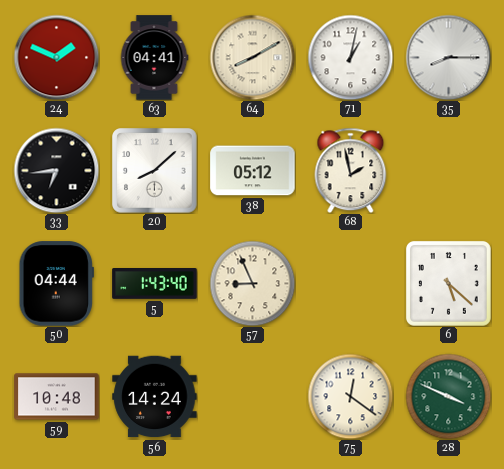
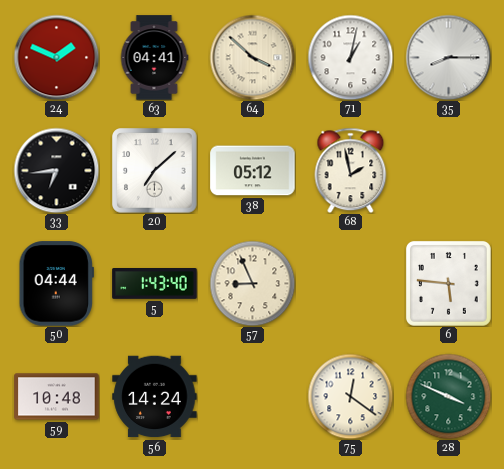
64: 8:10 -> 3:52
20: 8:08 -> 7:08
6: 5:22 -> 5:46
